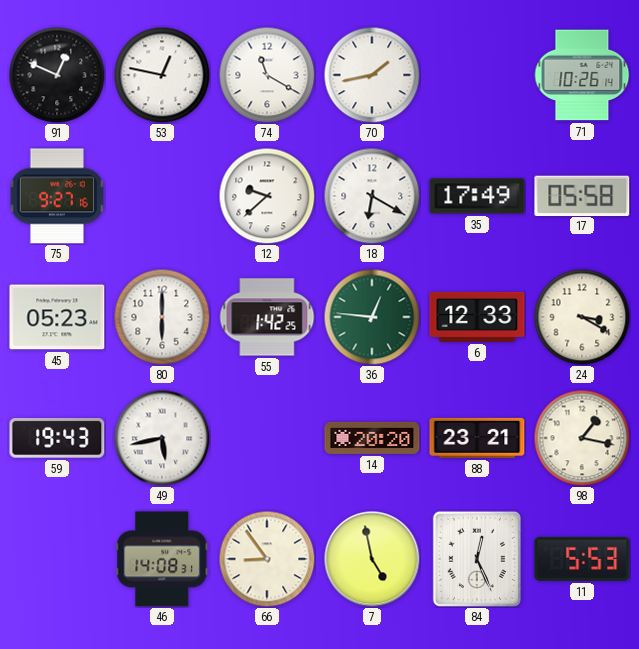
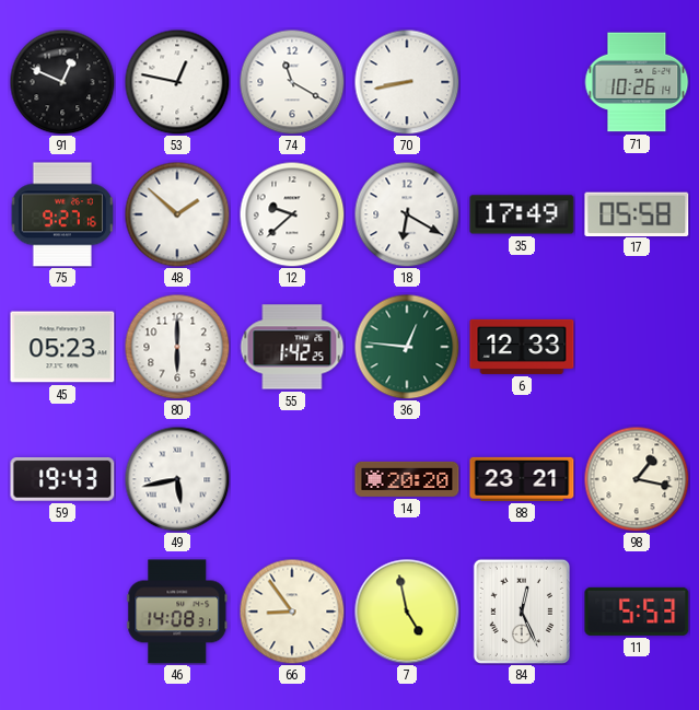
70: 1:43 -> 8:43
48: none -> 1:52
24: 3:20 -> none
